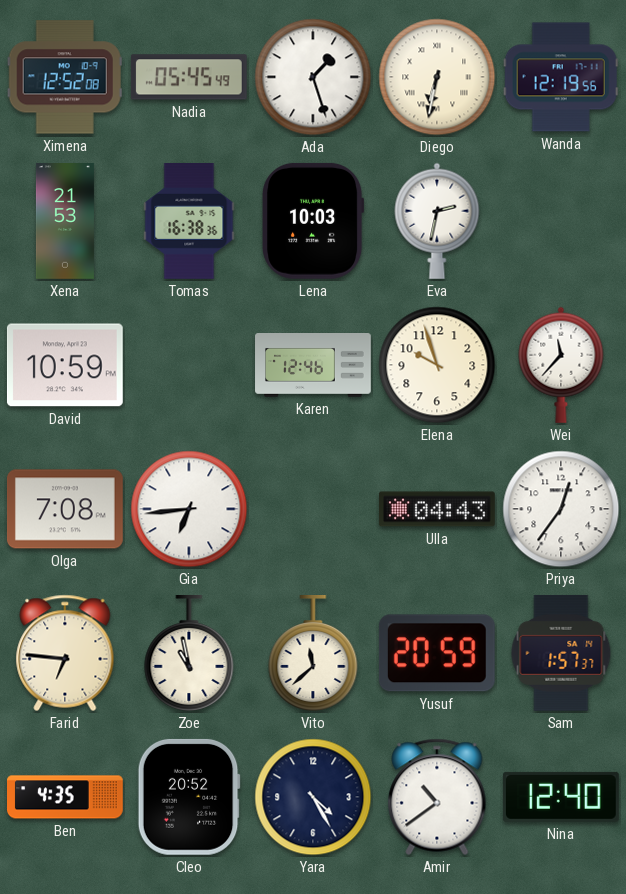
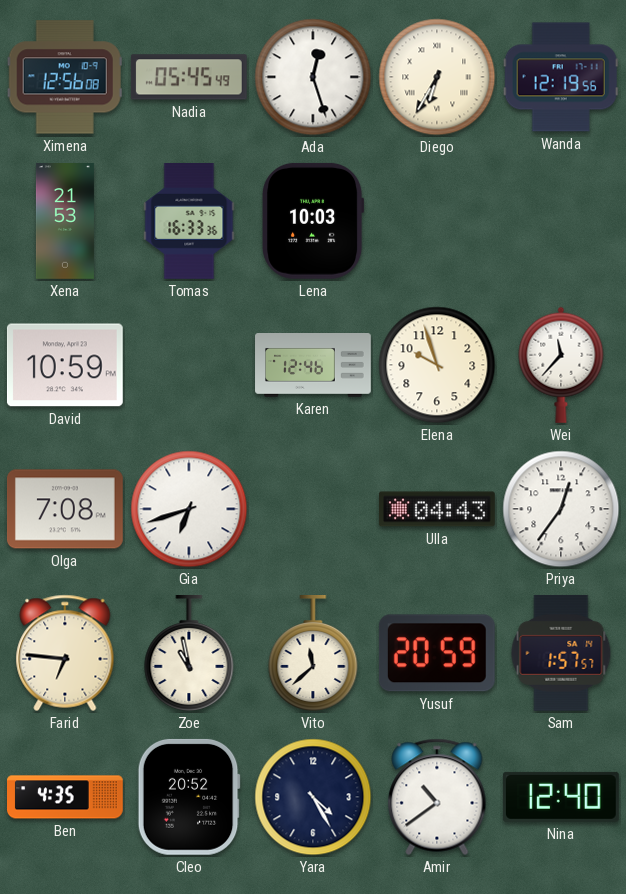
Ximena: 12:52 -> 12:56
Ada: 1:27 -> 12:27
Diego: 6:32 -> 6:35
Tomas: 16:38 -> 16:33
Eva: 2:32 -> none
Gia: 6:44 -> 6:42
Sam: 1:57:37 -> 1:57:57
